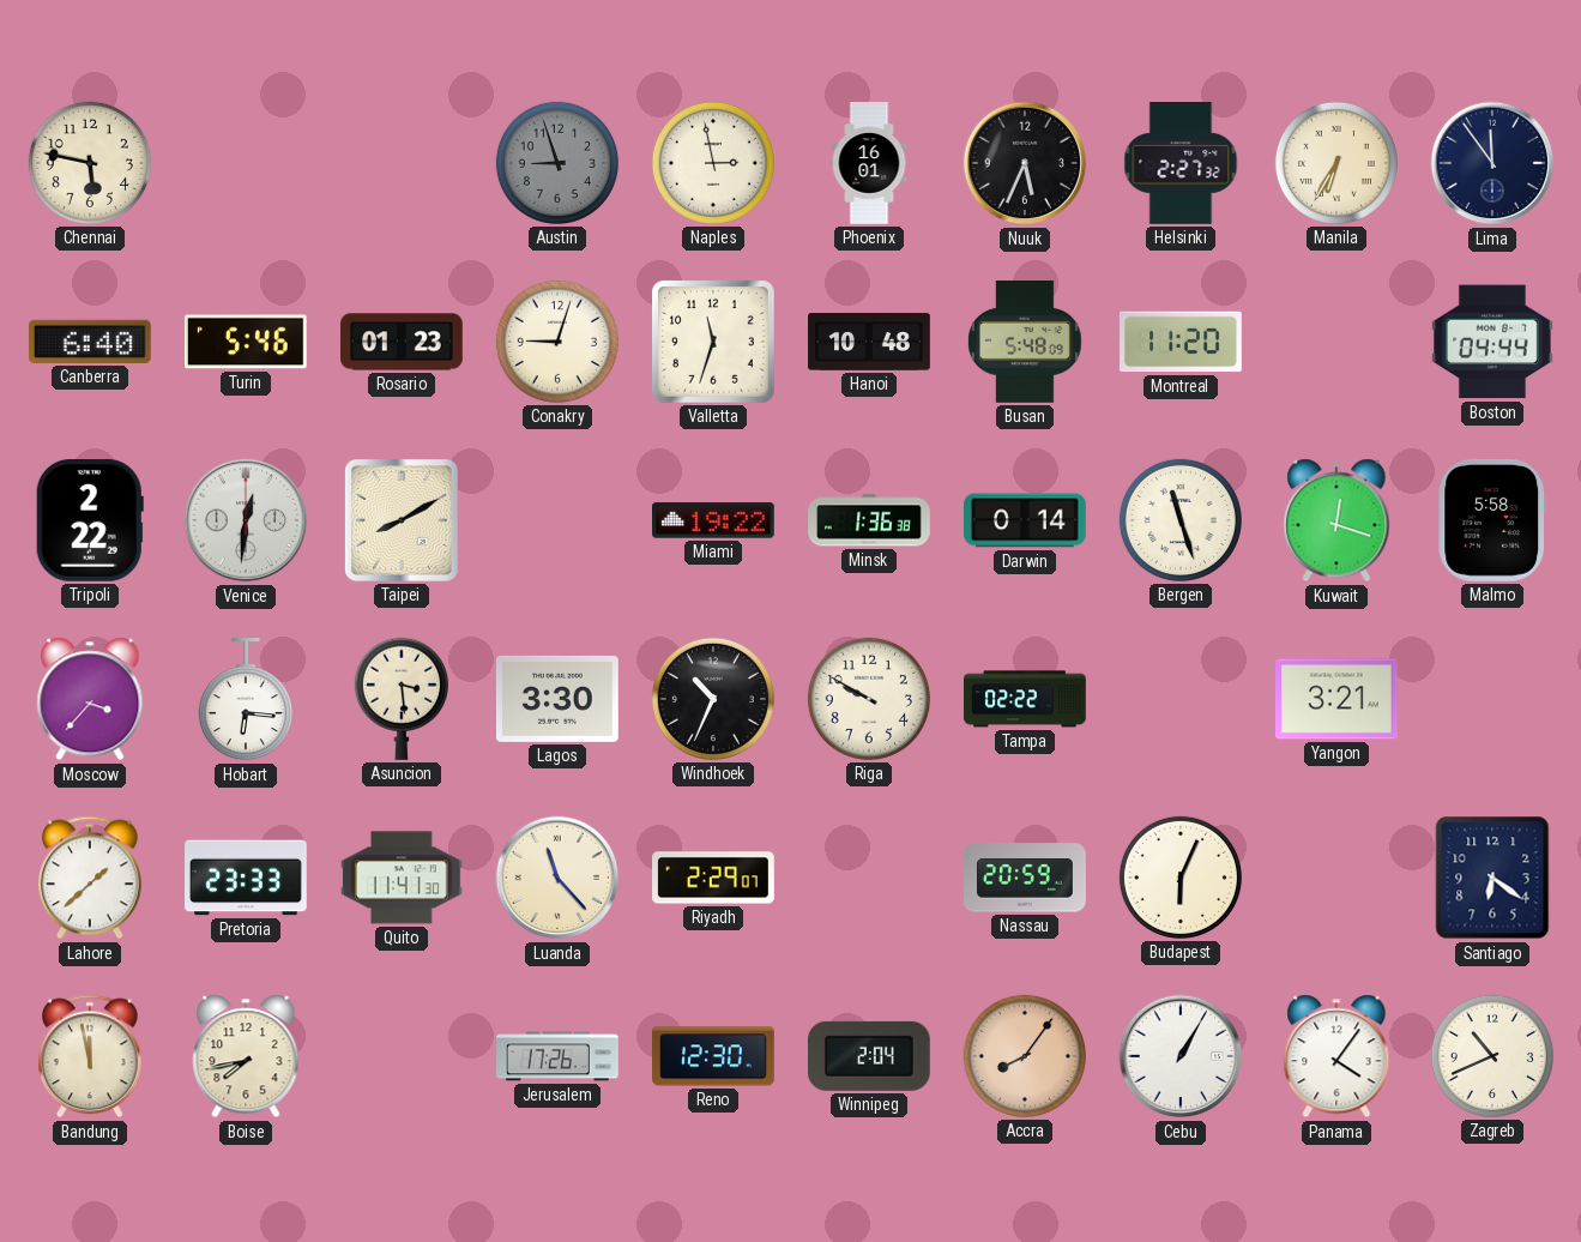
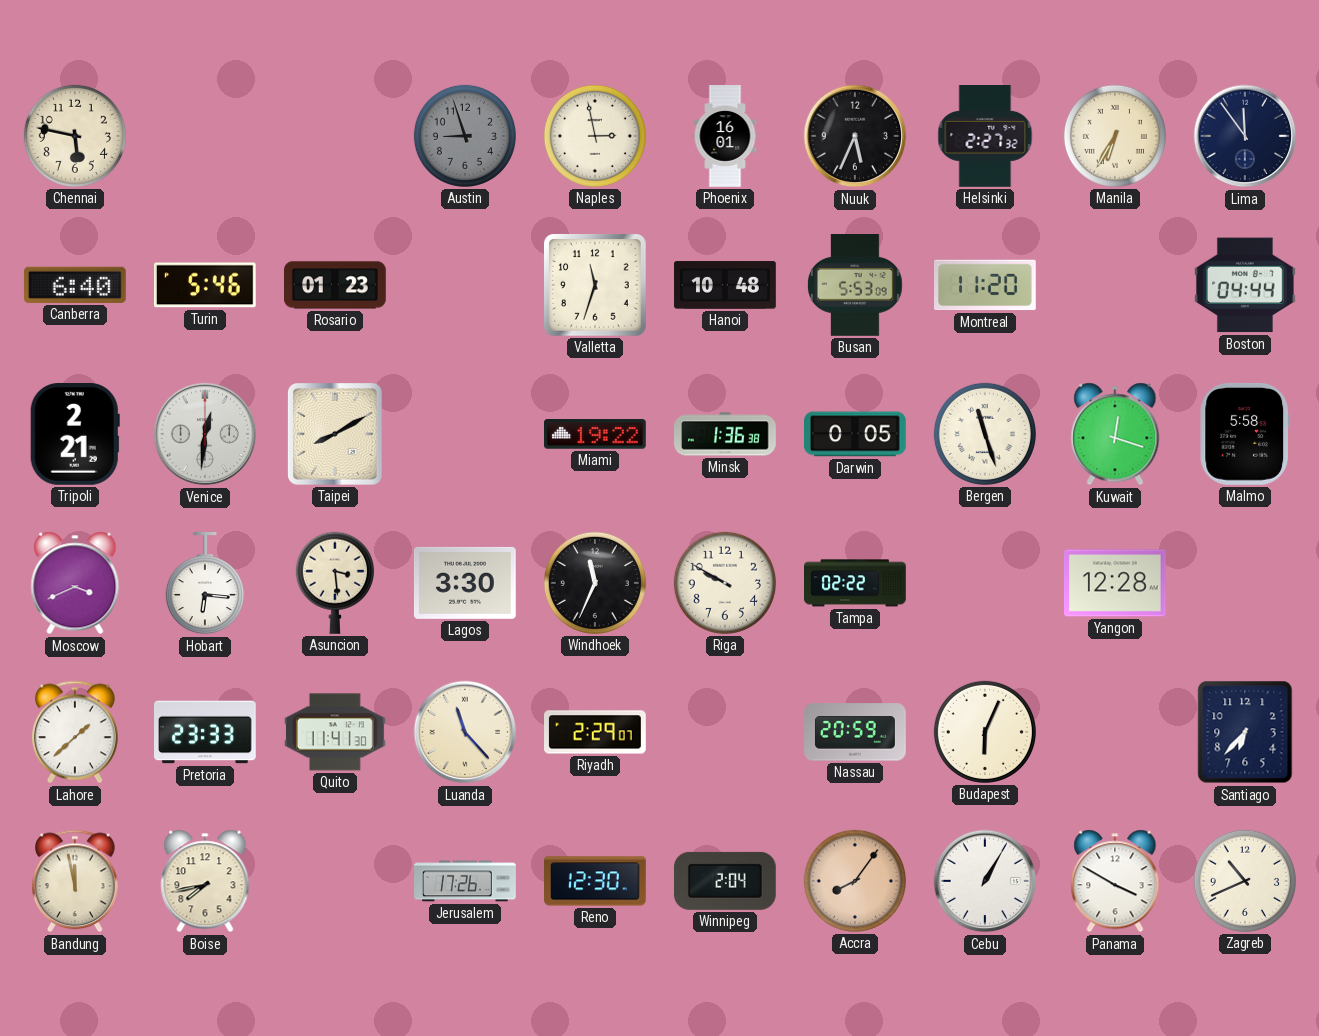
Conakry: 9:03 -> none
Busan: 5:48 -> 5:53
Tripoli: 2:22 -> 2:21
Darwin: 0:14 -> 0:05
Moscow: 3:37 -> 3:41
Windhoek: 10:34 -> 11:34
Yangon: 3:21 -> 12:28
Santiago: 6:21 -> 6:37
Panama: 4:06 -> 3:50
